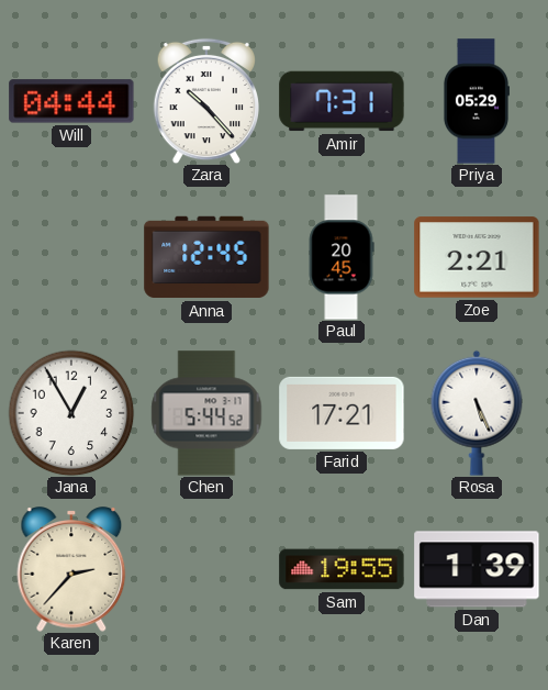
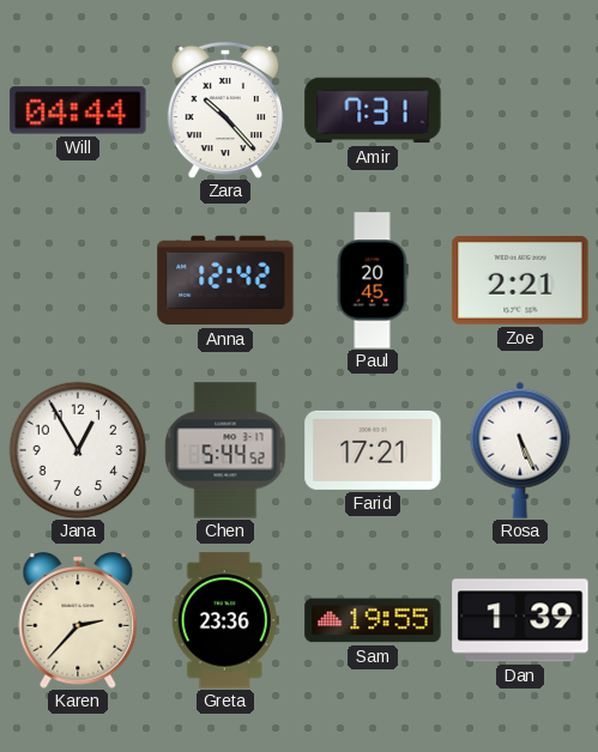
Priya: 05:29 -> none
Anna: 12:45 -> 12:42
Greta: none -> 23:36
